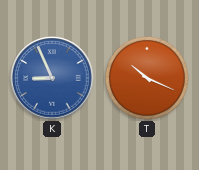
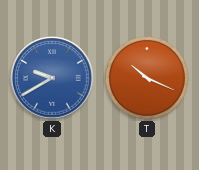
K: 8:56 -> 9:40
